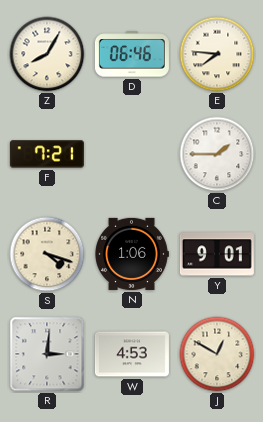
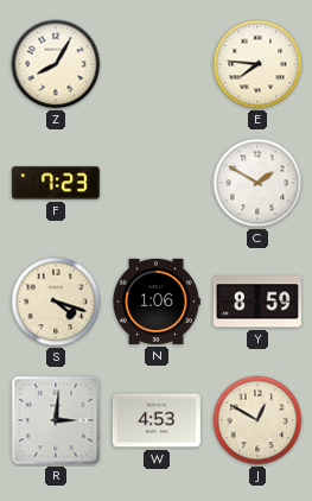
D: 06:46 -> none
F: 7:21 -> 7:23
C: 1:45 -> 1:50
Y: 9:01 -> 8:59
